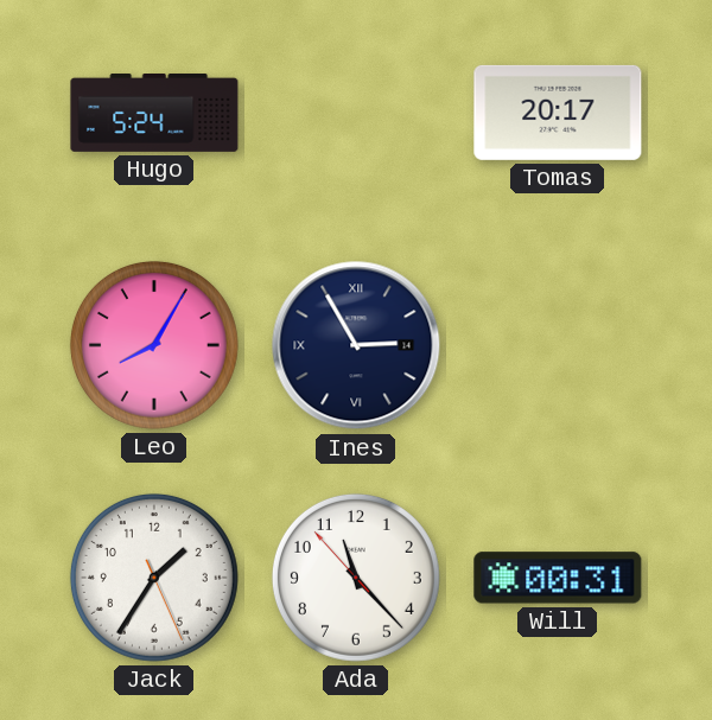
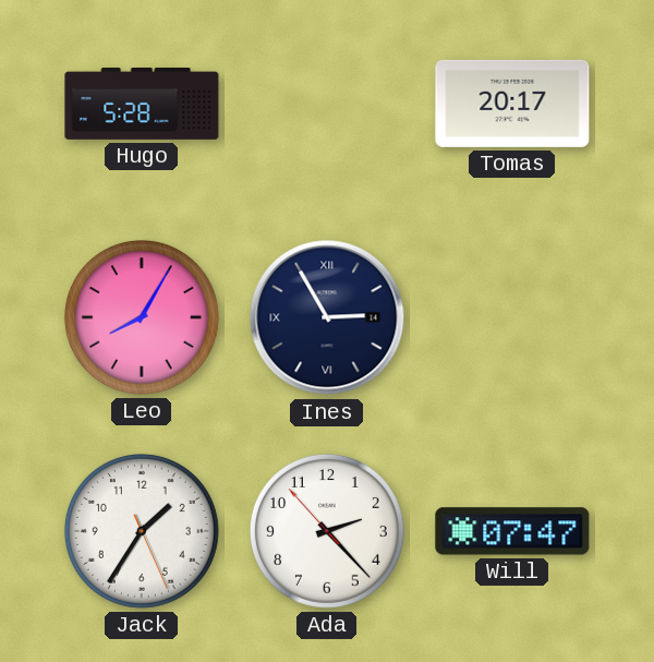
Hugo: 5:24 -> 5:28
Ada: 11:22 -> 2:22
Will: 00:31 -> 07:47
